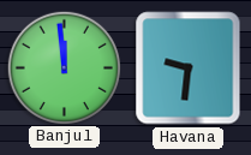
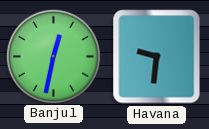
Banjul: 11:59 -> 12:32
